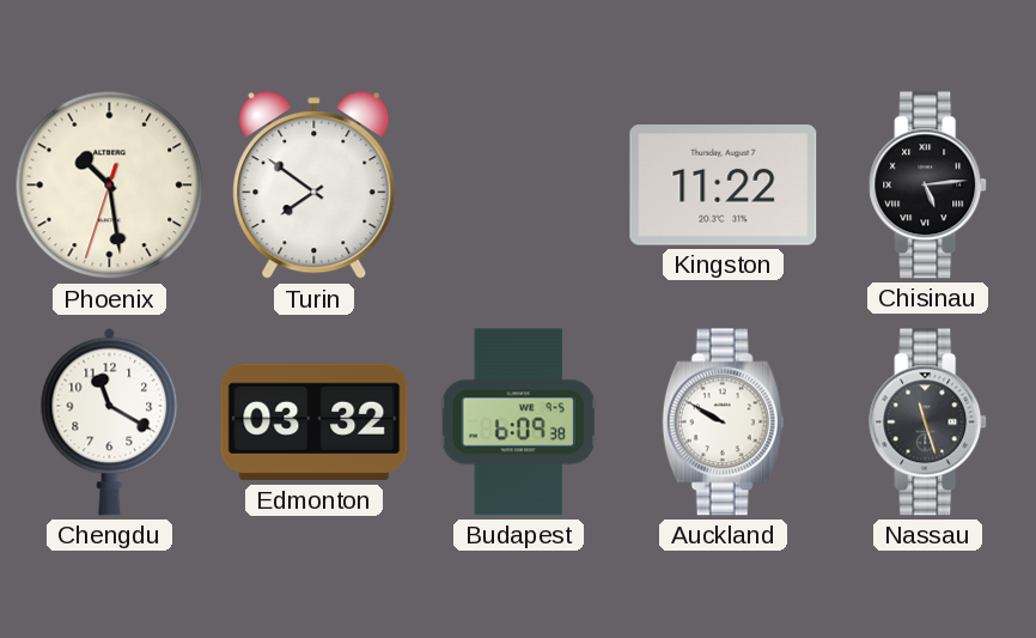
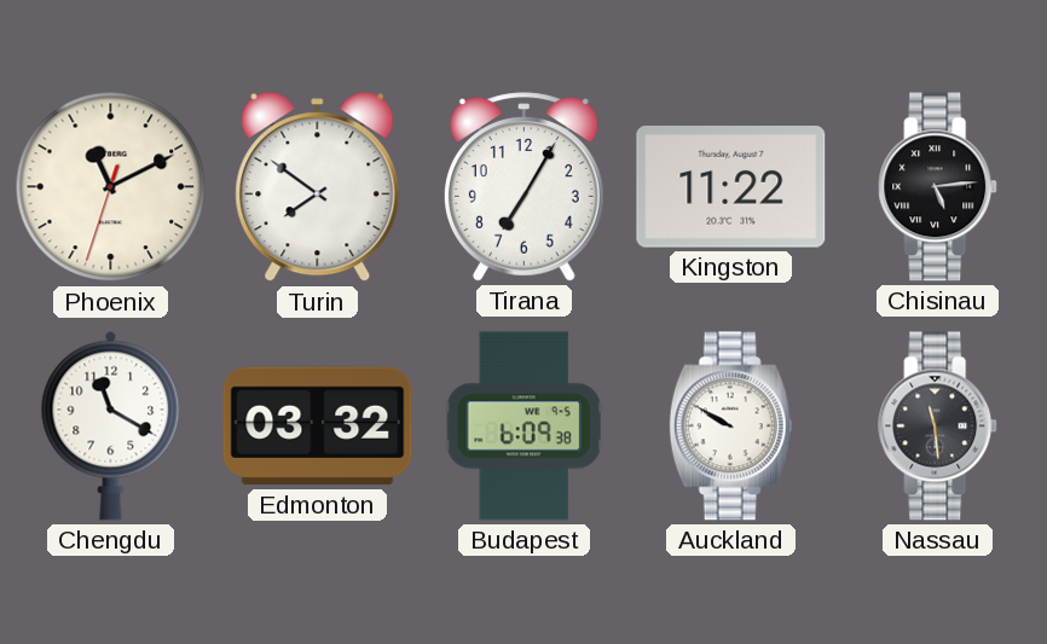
Phoenix: 10:28 -> 11:10
Tirana: none -> 7:05
Nassau: 11:27 -> 11:29
